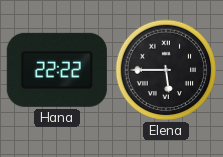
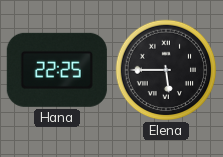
Hana: 22:22 -> 22:25
